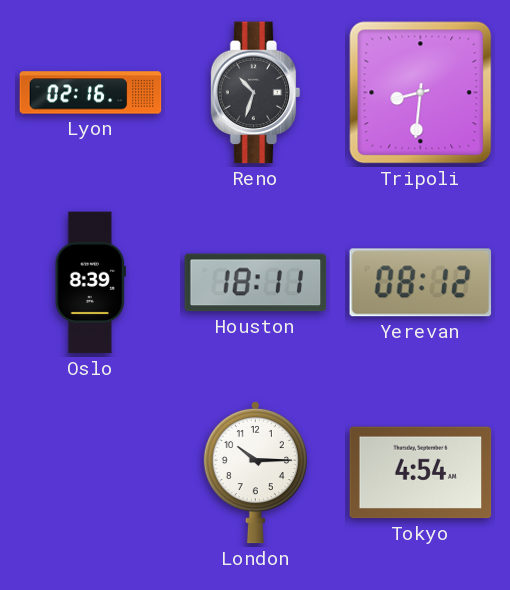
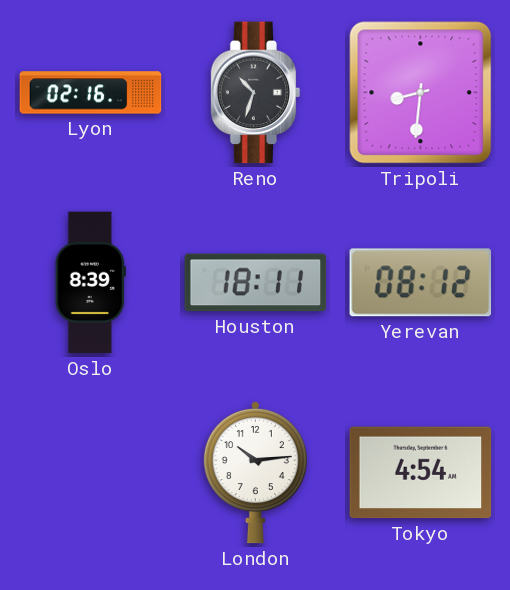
London: 10:15 -> 10:14
